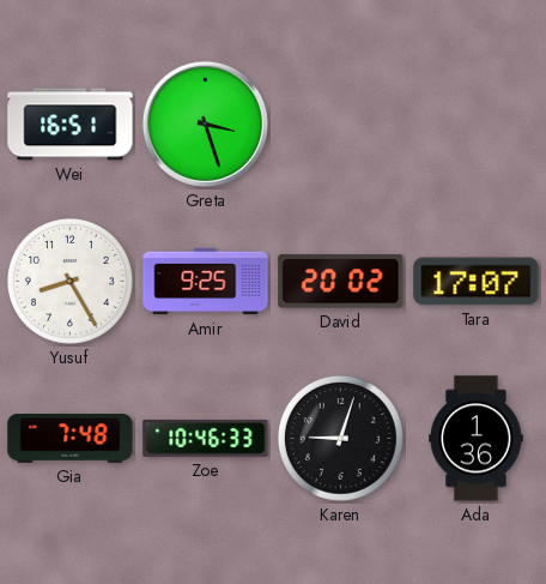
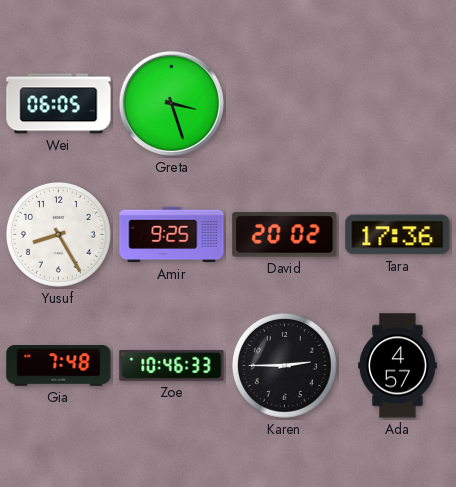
Wei: 16:51 -> 06:05
Tara: 17:07 -> 17:36
Karen: 9:03 -> 2:45
Ada: 1:36 -> 4:57
